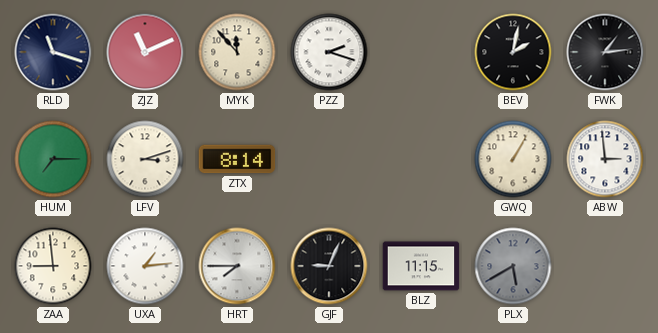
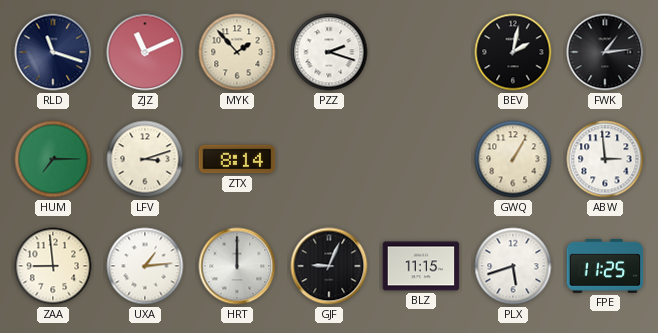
MYK: 11:53 -> 1:53
HRT: 7:45 -> 12:00
PLX: 5:40 -> 5:42
PLX dial: grey -> white
FPE: none -> 11:25
